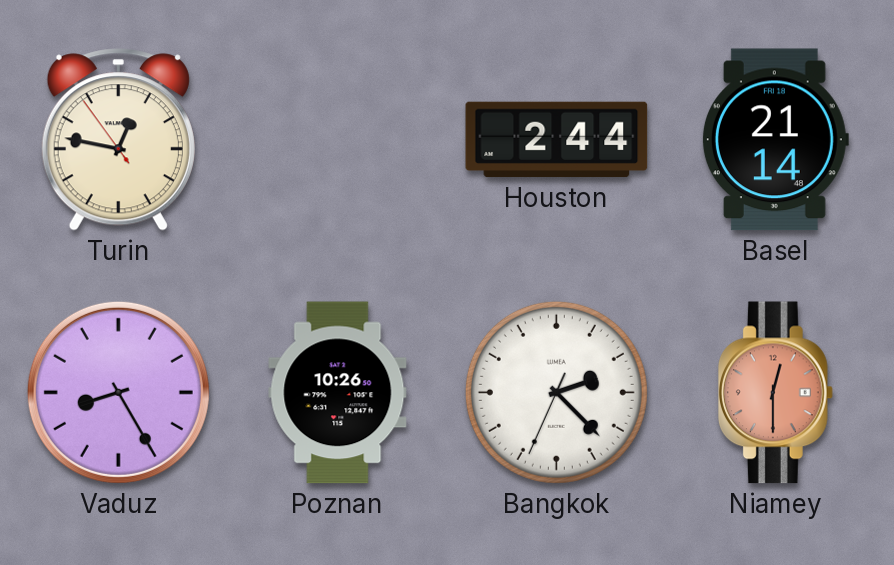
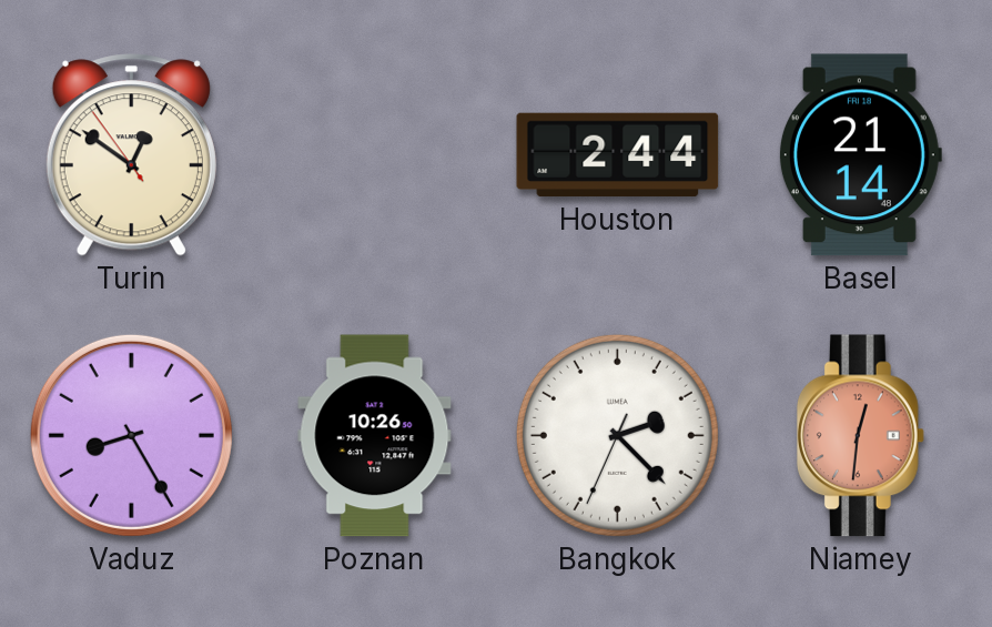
Turin: 12:46 -> 12:50
Niamey: 12:30 -> 12:31
